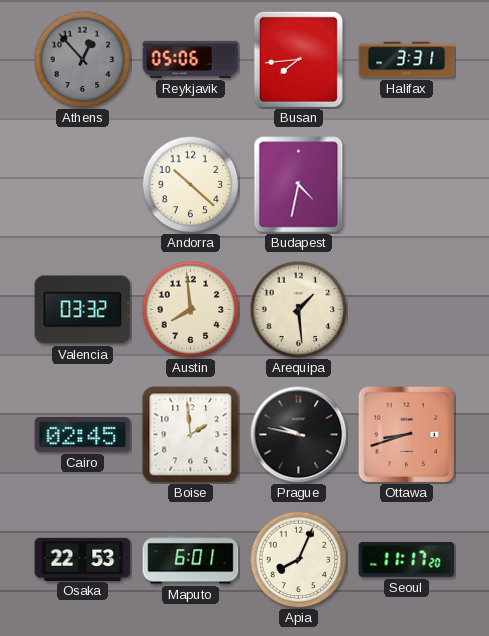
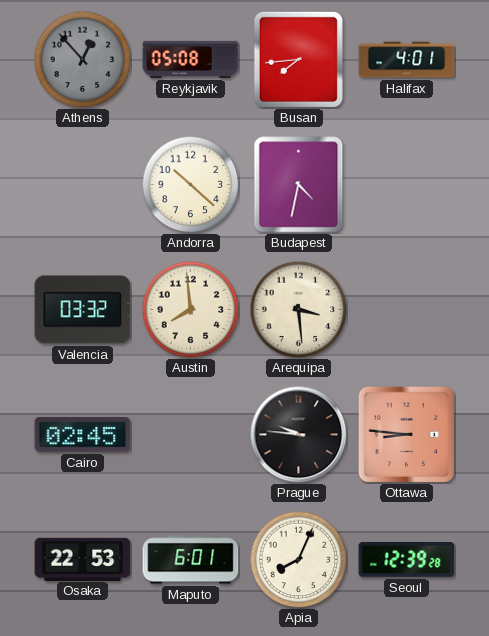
Reykjavik: 05:06 -> 05:08
Halifax: 3:31 -> 4:01
Arequipa: 1:29 -> 3:29
Boise: 1:59 -> none
Prague: 9:47 -> 9:46
Ottawa: 8:42 -> 8:46
Seoul: 11:17 -> 12:39
